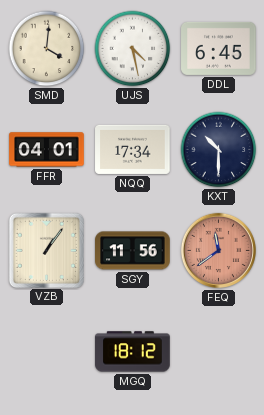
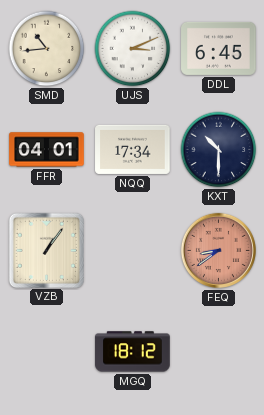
SMD: 4:01 -> 10:44
UJS: 4:28 -> 3:11
SGY: 11:56 -> none
FEQ: 11:39 -> 8:39
